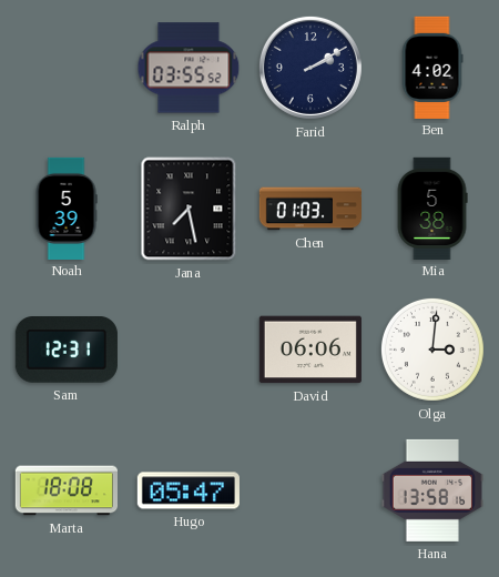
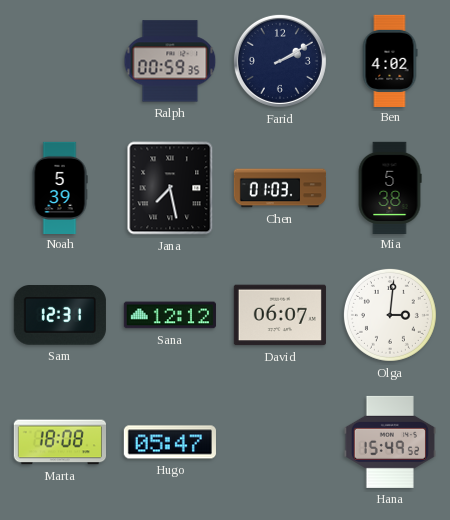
Ralph: 03:55 -> 00:59
Sana: none -> 12:12
David: 06:06 -> 06:07
Hana: 13:58 -> 15:49
